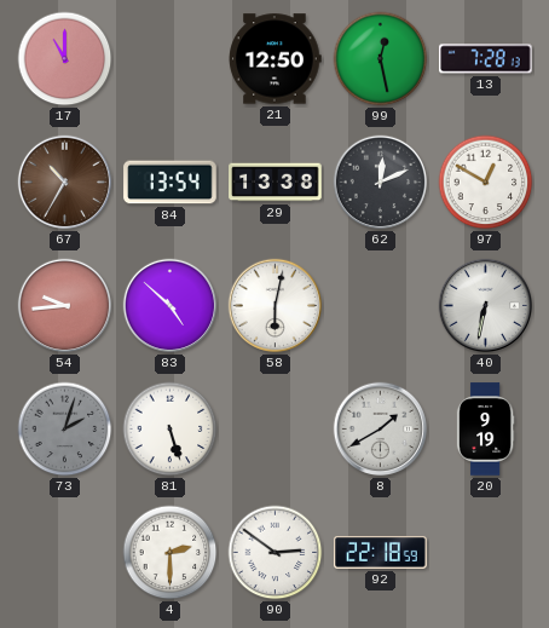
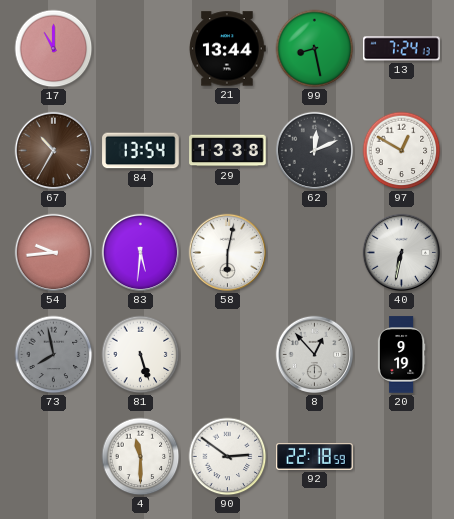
21: 12:50 -> 13:44
99: 12:28 -> 8:28
13: 7:28 -> 7:24
83: 4:52 -> 5:31
73: 2:03 -> 7:58
8: 1:40 -> 12:53
4: 2:30 -> 11:30
